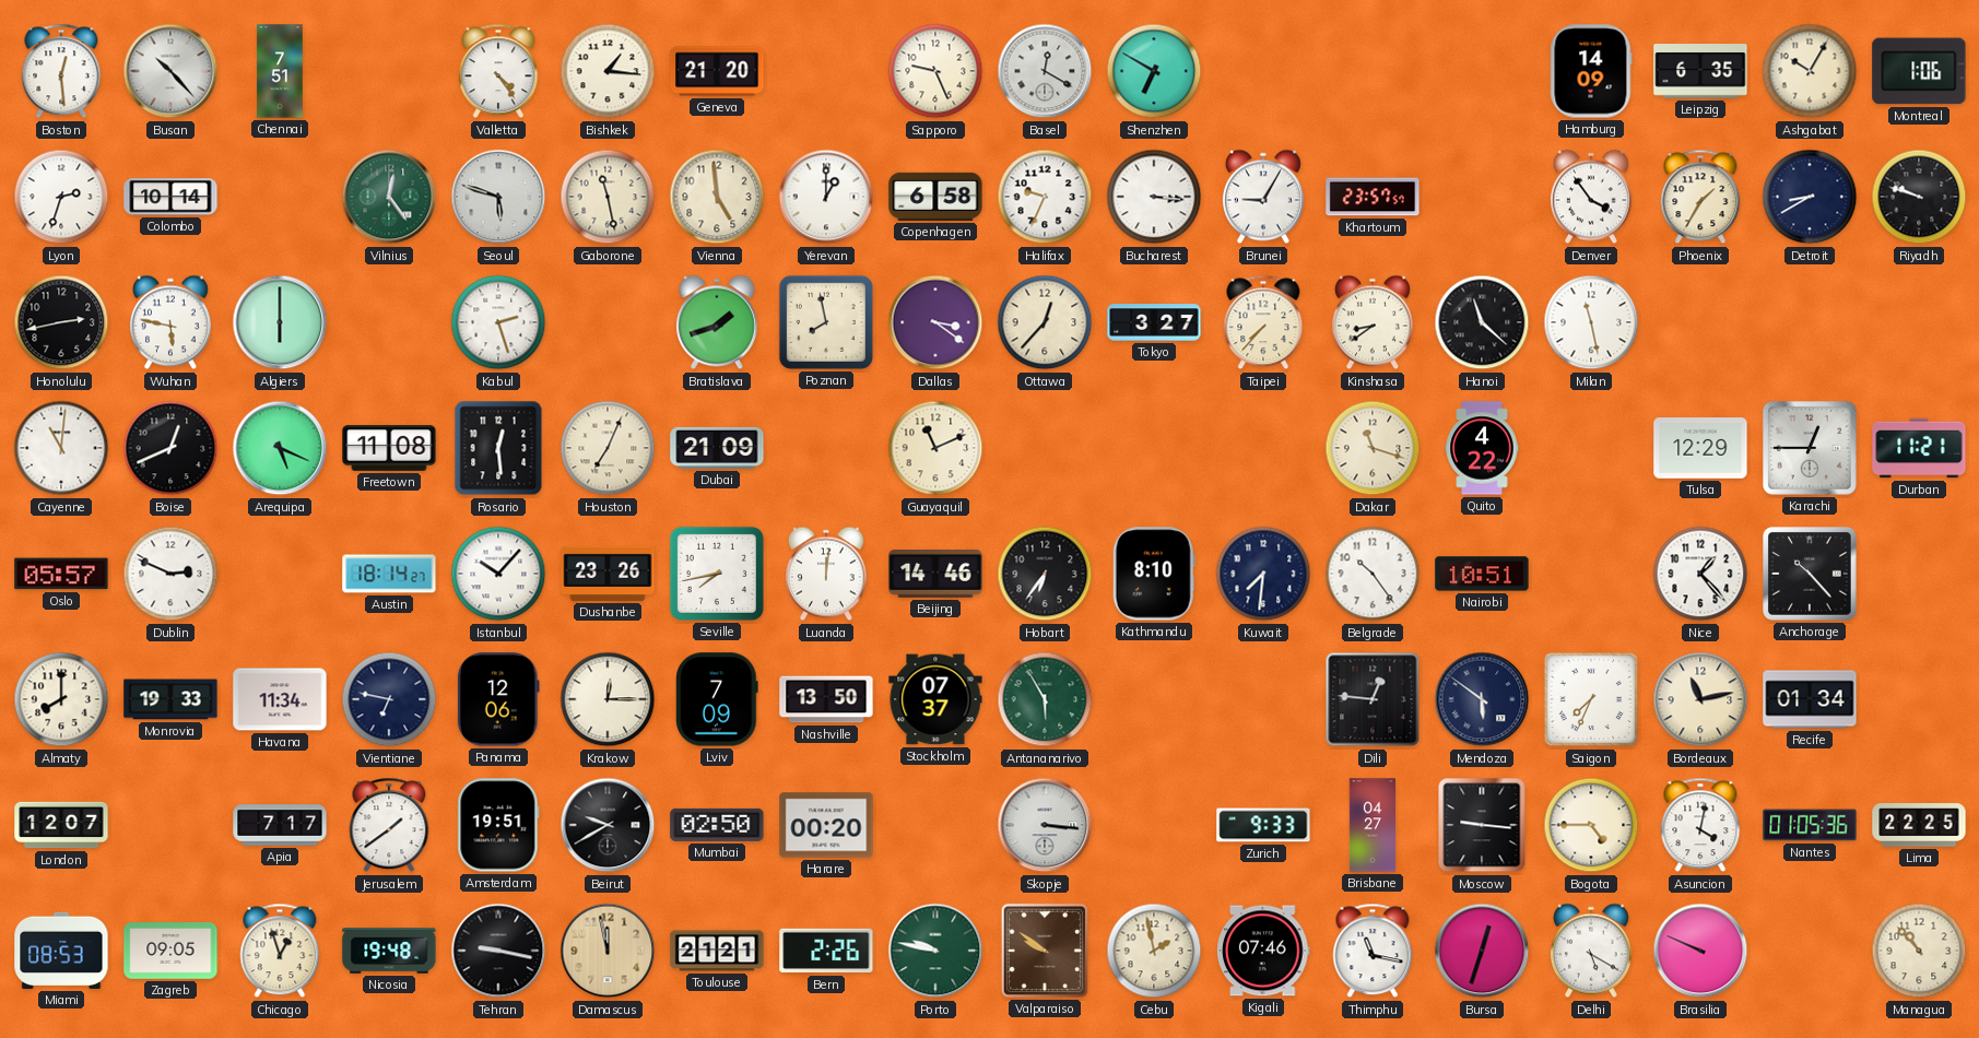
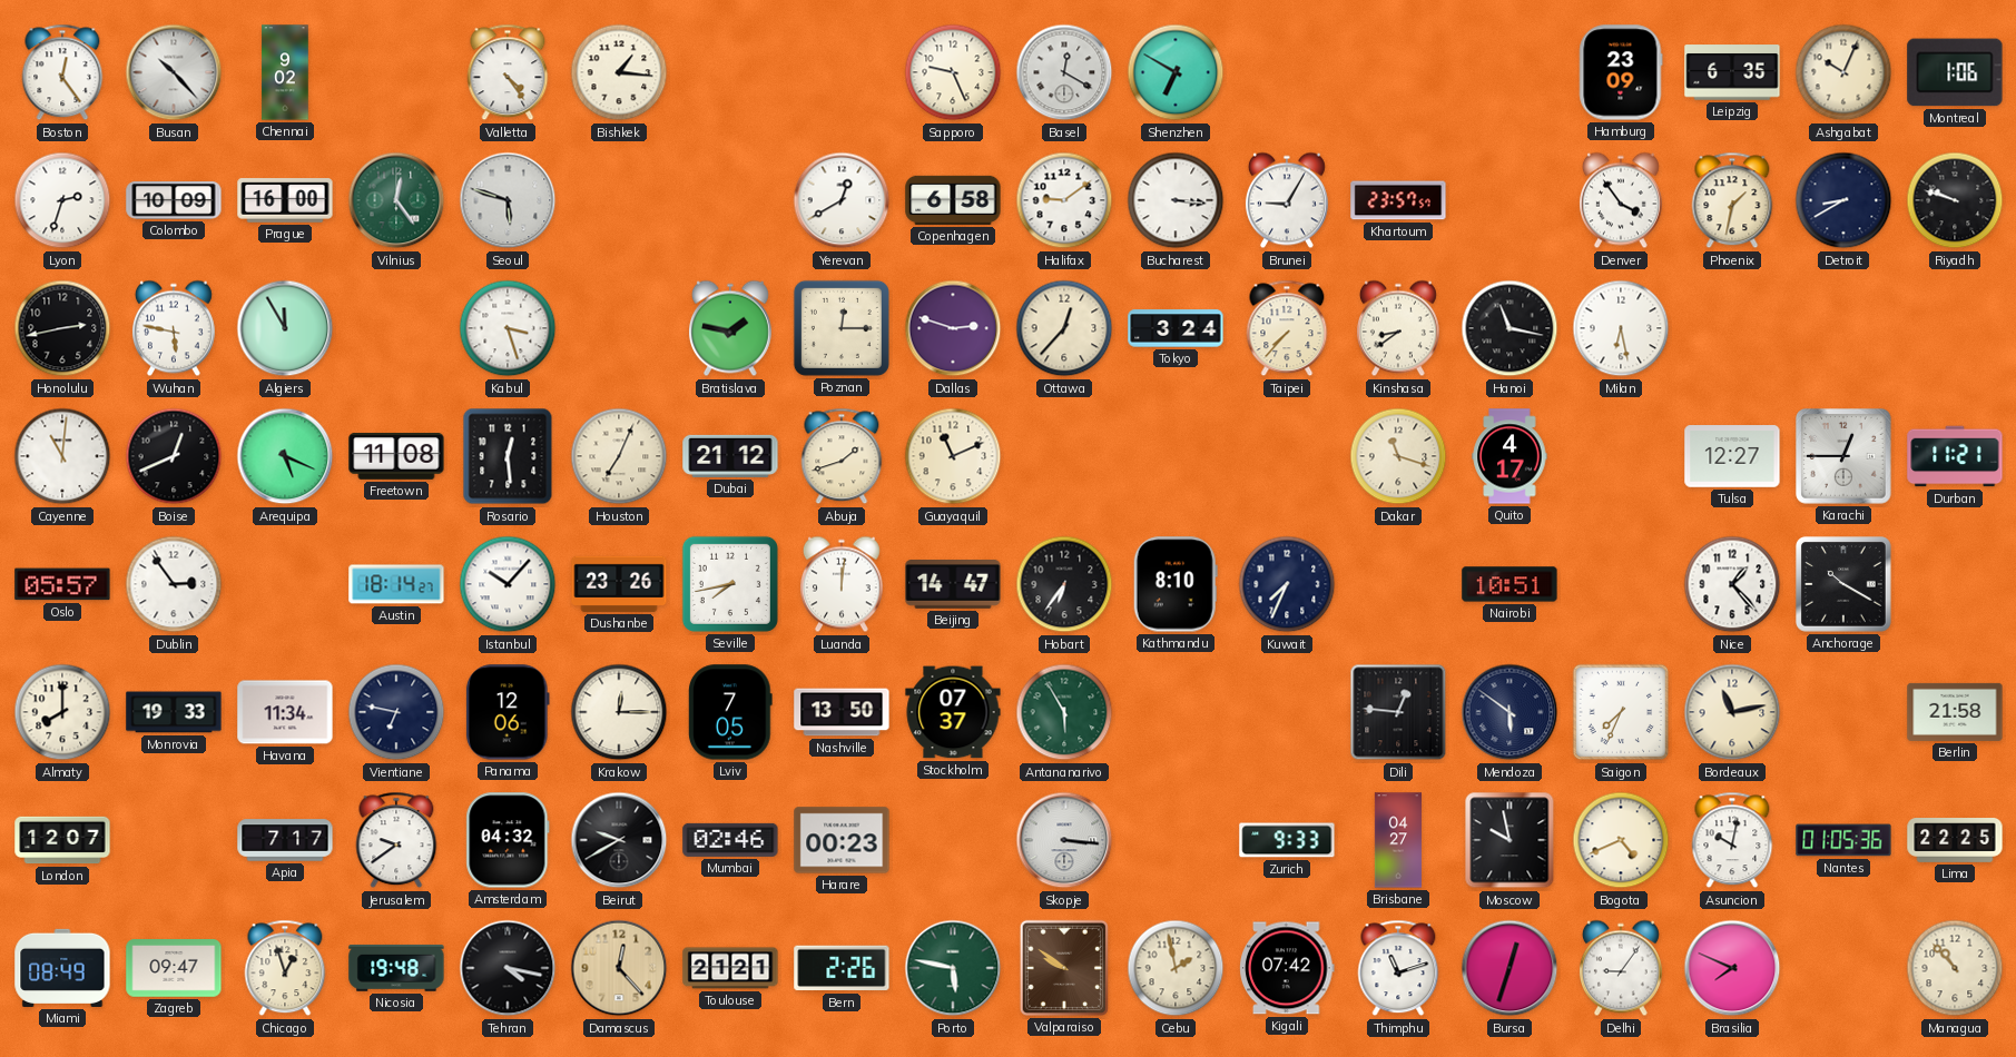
Boston: 12:29 -> 12:24
Chennai: 7:51 -> 9:02
Geneva: 21:20 -> none
Hamburg: 14:09 -> 23:09
Ashgabat: 10:05 -> 10:04
Colombo: 10:14 -> 10:09
Prague: none -> 16:00
Gaborone: 11:28 -> none
Vienna: 4:59 -> none
Yerevan: 1:00 -> 12:40
Halifax: 9:34 -> 9:09
Phoenix: 1:35 -> 1:32
Algiers: 6:00 -> 11:55
Kabul: 2:27 -> 3:27
Bratislava: 1:42 -> 1:47
Poznan: 7:58 -> 12:15
Dallas: 3:21 -> 2:48
Tokyo: 3:27 -> 3:24
Hanoi: 11:22 -> 11:17
Milan: 11:28 -> 6:28
Dubai: 21:09 -> 21:12
Abuja: none -> 1:42
Quito: 4:22 -> 4:17
Tulsa: 12:29 -> 12:27
Dublin: 2:49 -> 2:54
Beijing: 14:46 -> 14:47
Kuwait: 7:31 -> 7:34
Belgrade: 10:24 -> none
Anchorage: 10:23 -> 10:20
Lviv: 7:09 -> 7:05
Recife: 01:34 -> none
Berlin: none -> 21:58
Jerusalem: 1:39 -> 9:39
Amsterdam: 19:51 -> 04:32
Mumbai: 02:50 -> 02:46
Harare: 00:20 -> 00:23
Moscow: 9:16 -> 9:58
Bogota: 4:45 -> 4:41
Asuncion: 4:02 -> 10:02
Miami: 08:53 -> 08:49
Zagreb: 09:05 -> 09:47
Tehran: 9:17 -> 4:17
Damascus: 11:58 -> 12:23
Porto: 9:47 -> 5:47
Kigali: 07:46 -> 07:42
Thimphu: 11:17 -> 11:12
Delhi: 5:20 -> 9:06
Brasilia: 9:49 -> 7:49
